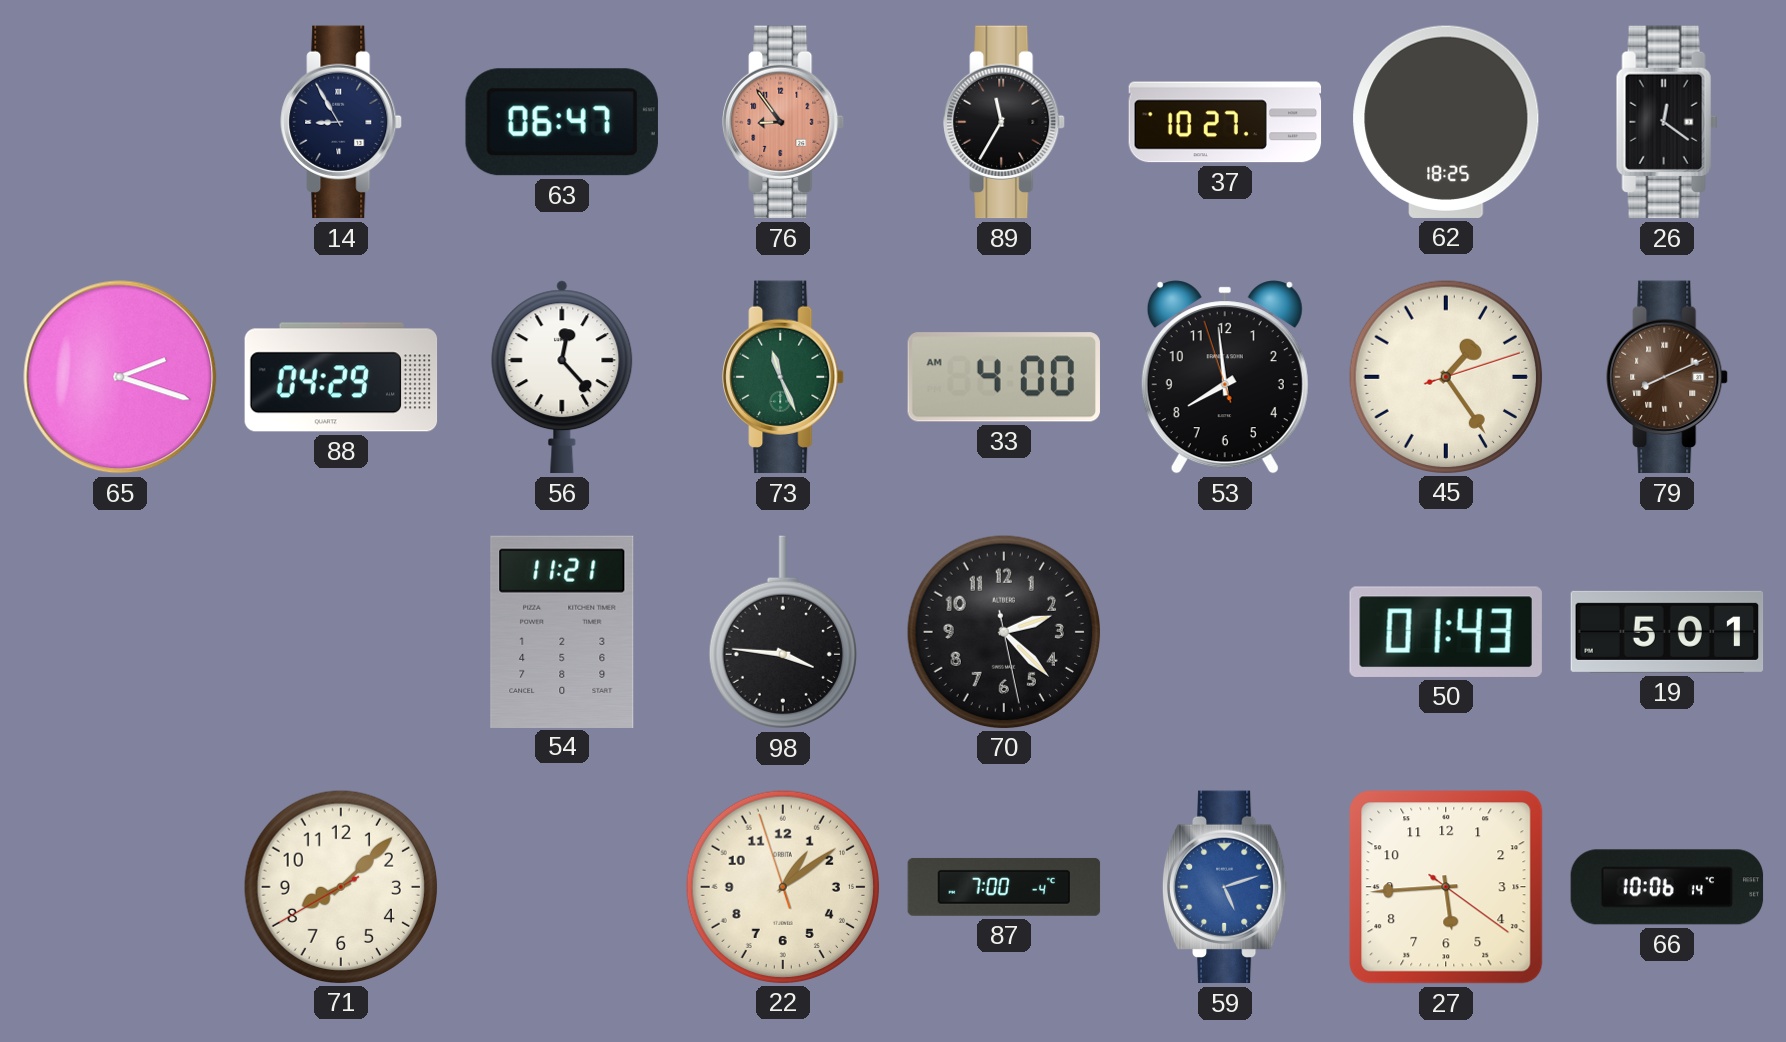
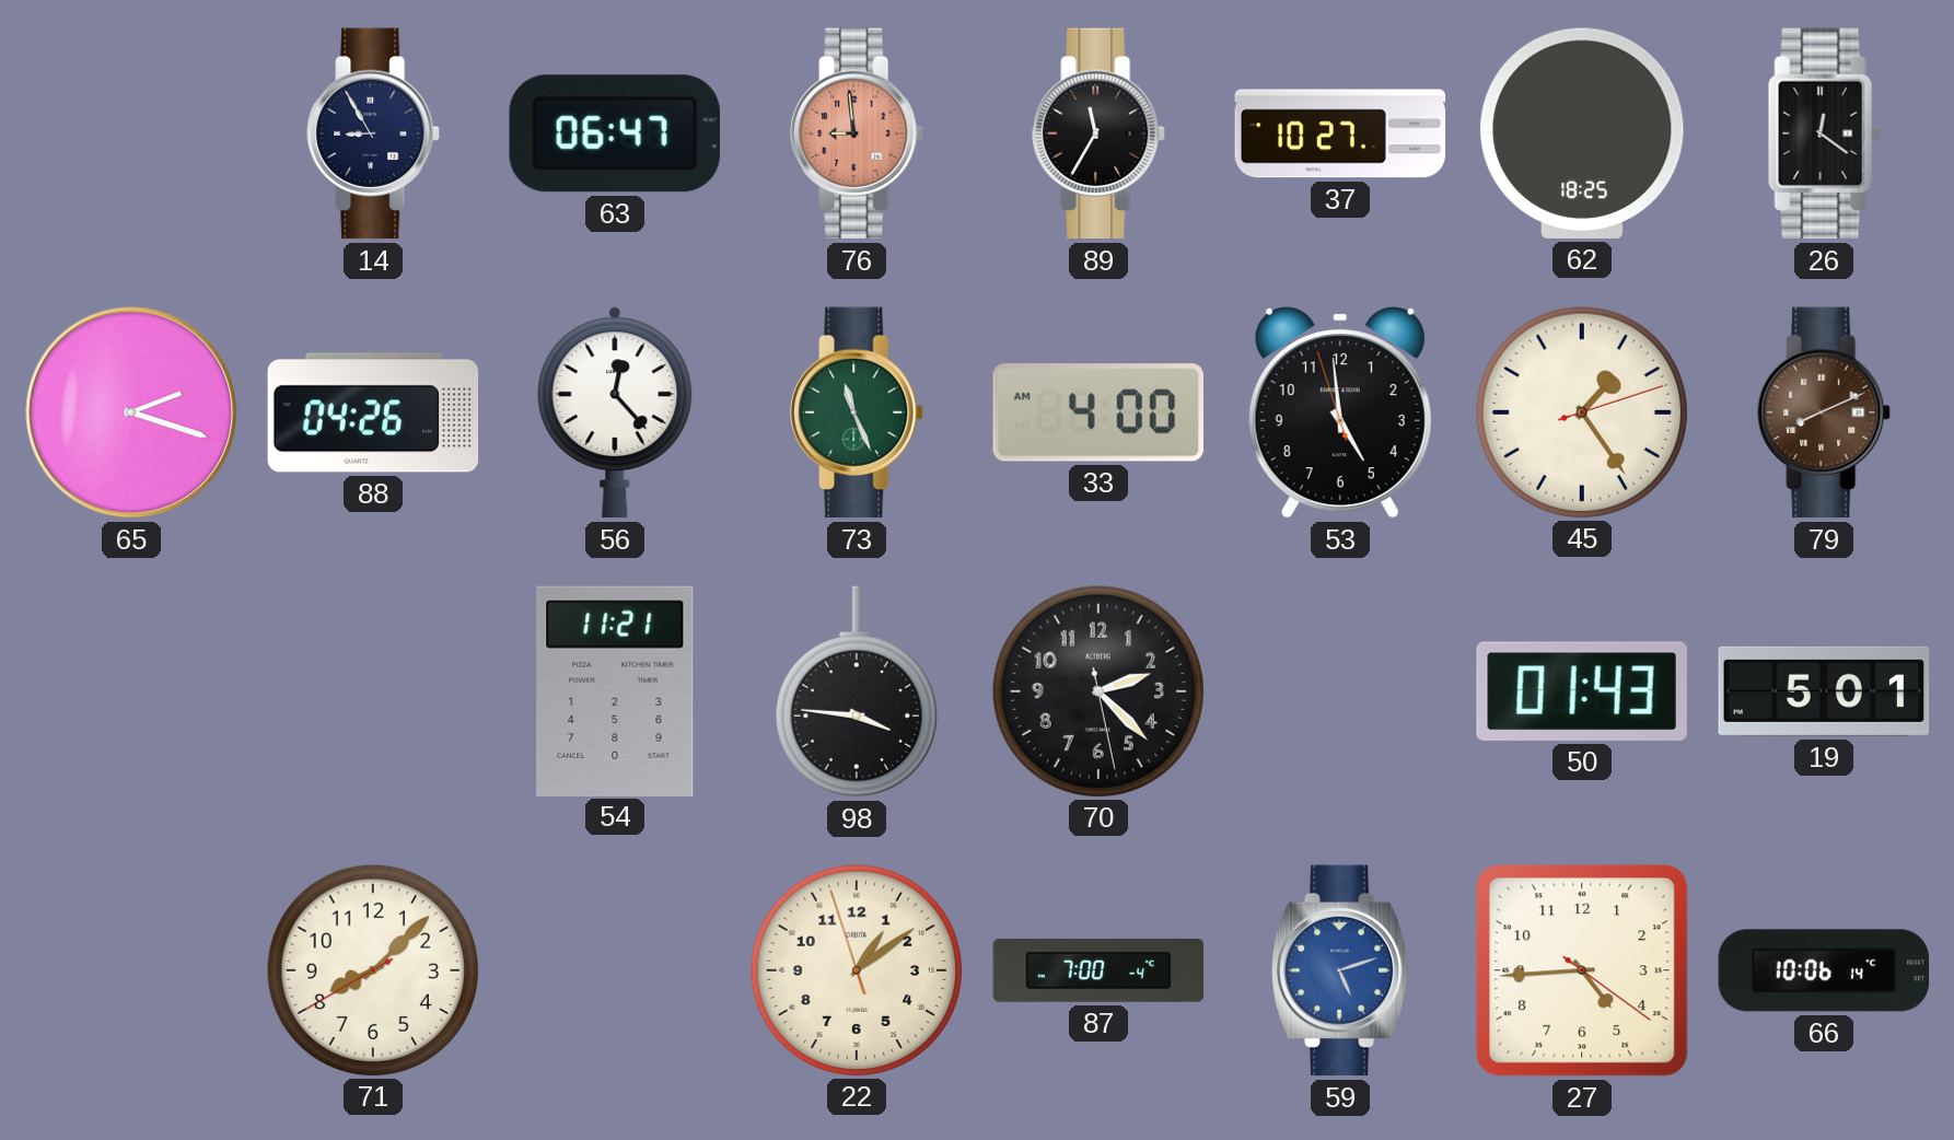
76: 8:54 -> 8:59
88: 04:29 -> 04:26
53: 7:58 -> 4:58
27: 5:44 -> 4:44
